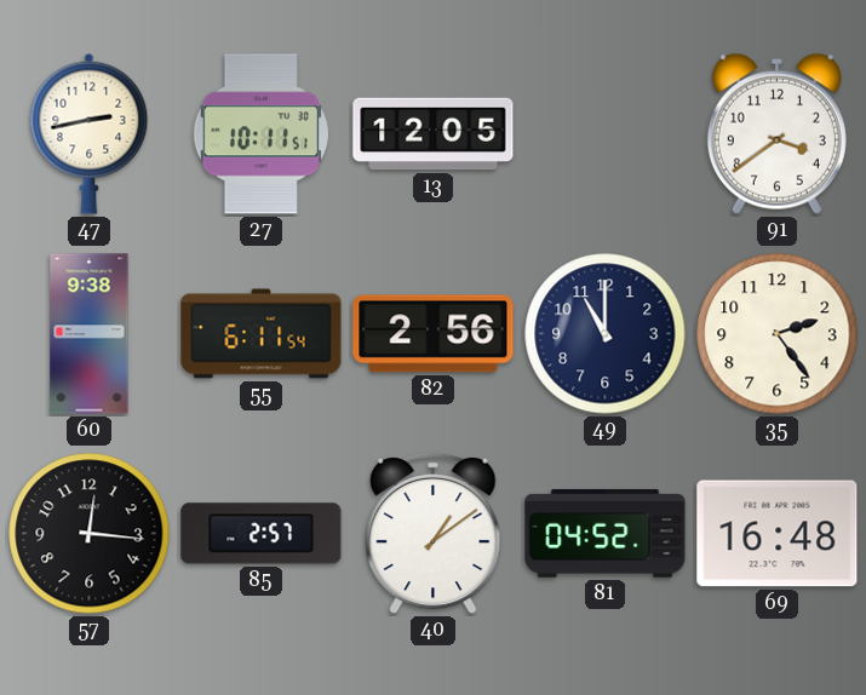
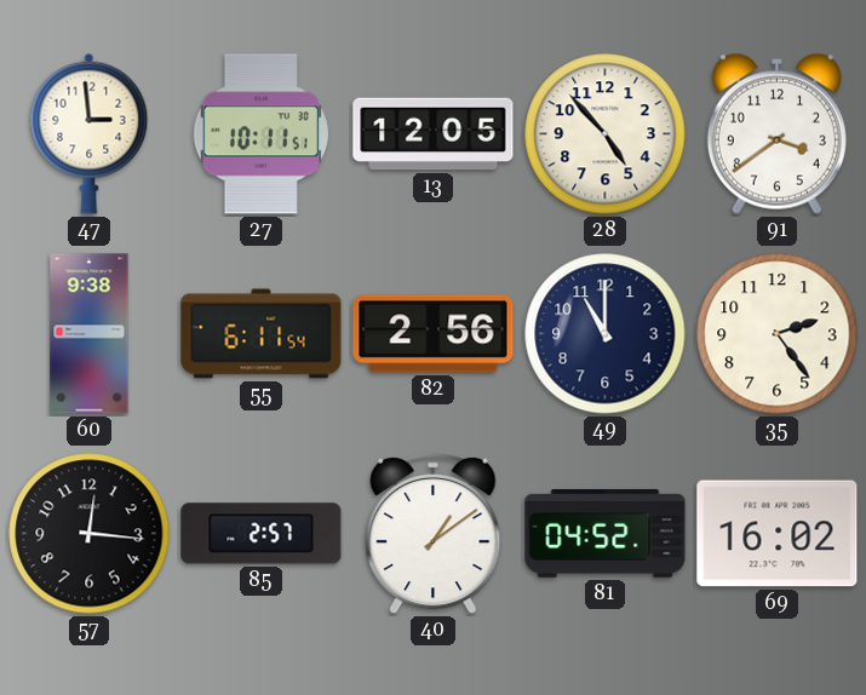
47: 2:43 -> 2:59
28: none -> 4:53
69: 16:48 -> 16:02
